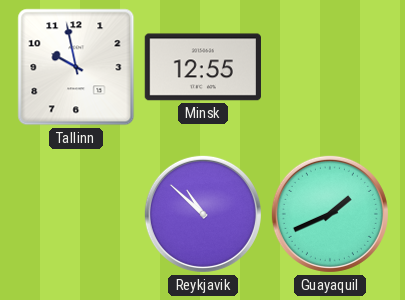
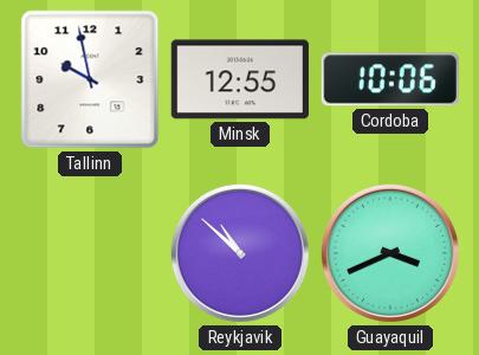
Cordoba: none -> 10:06
Guayaquil: 1:41 -> 3:41
